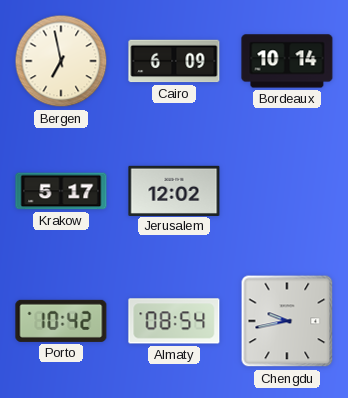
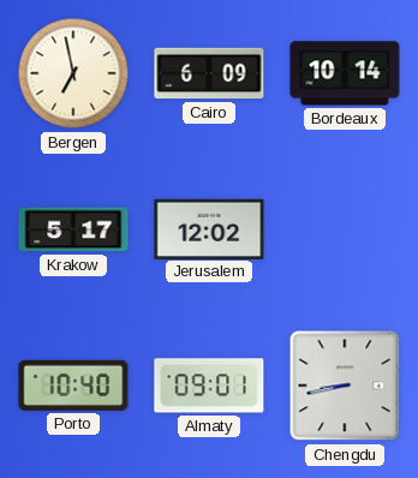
Porto: 10:42 -> 10:40
Almaty: 08:54 -> 09:01
Chengdu: 9:43 -> 8:43
